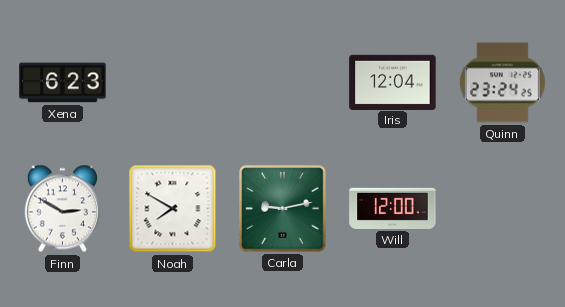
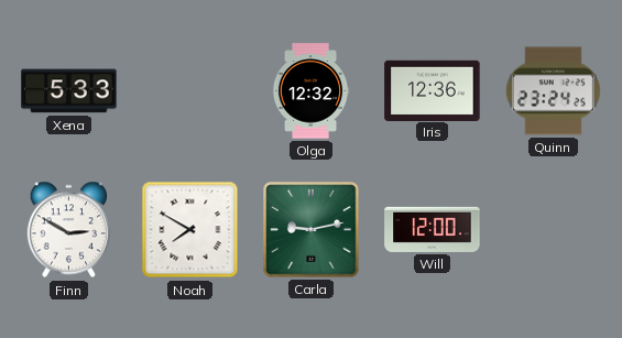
Xena: 6:23 -> 5:33
Olga: none -> 12:32
Iris: 12:04 -> 12:36
